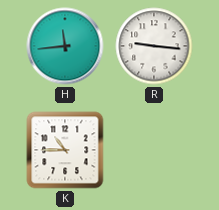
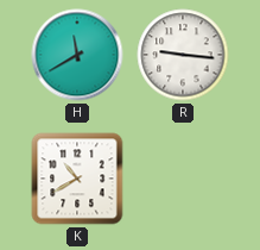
H: 11:44 -> 11:40
K: 10:45 -> 10:40
